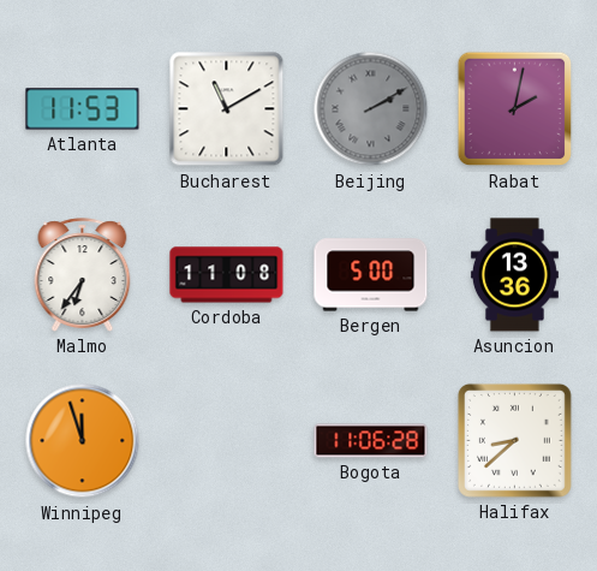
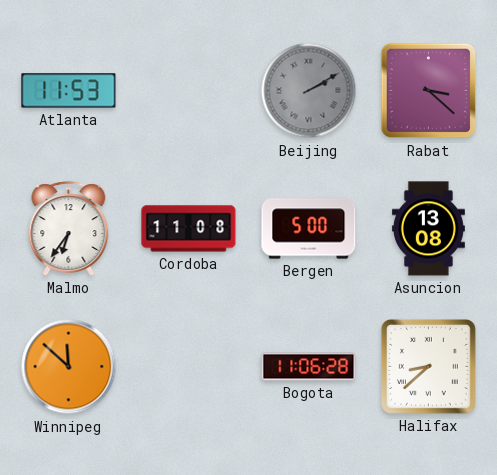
Bucharest: 11:10 -> none
Rabat: 2:02 -> 3:22
Asuncion: 13:36 -> 13:08
Winnipeg: 11:57 -> 11:52
